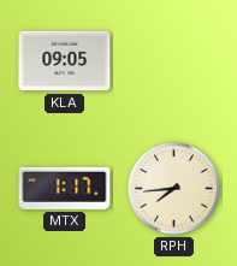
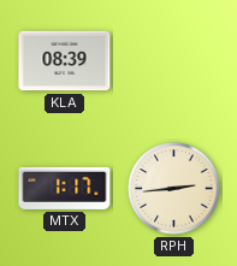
KLA: 09:05 -> 08:39
RPH: 7:44 -> 2:44
